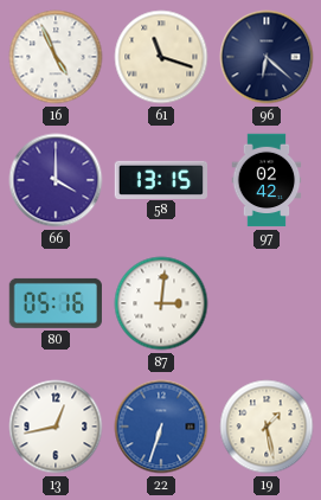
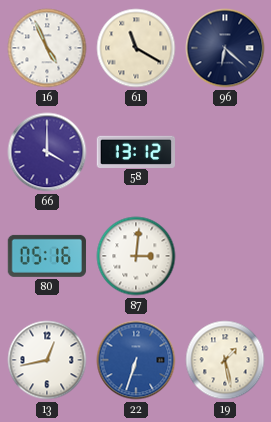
61: 11:18 -> 11:20
58: 13:15 -> 13:12
97: 02:42 -> none
